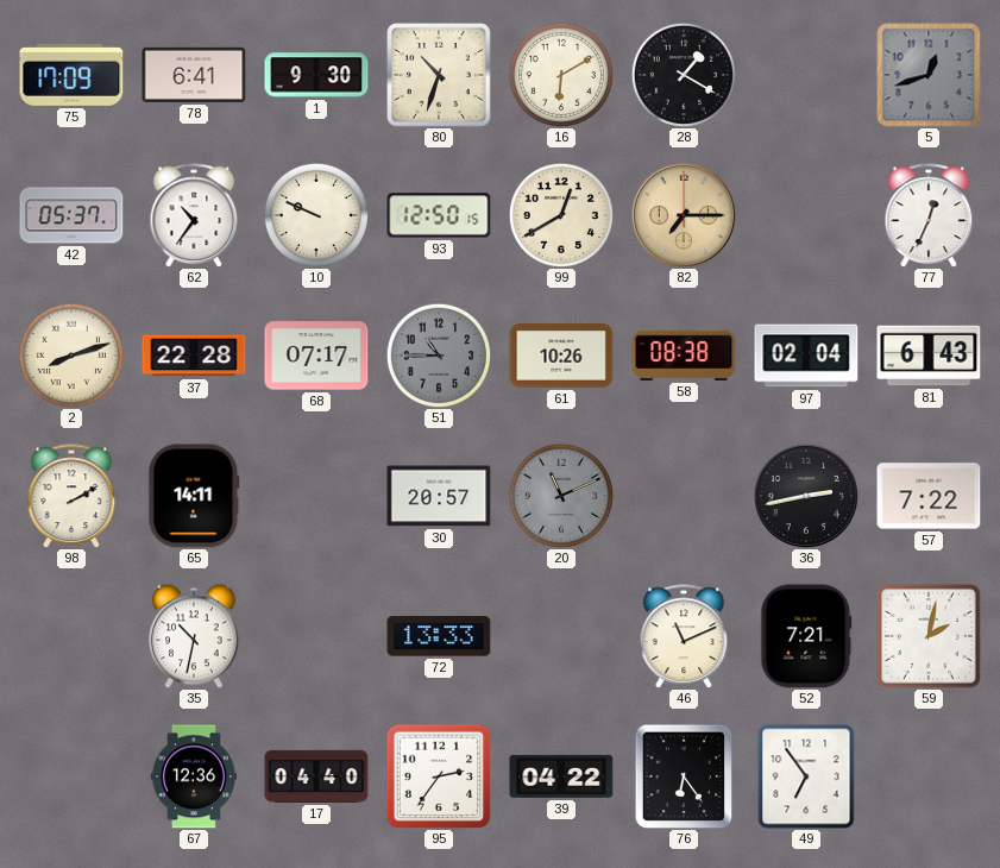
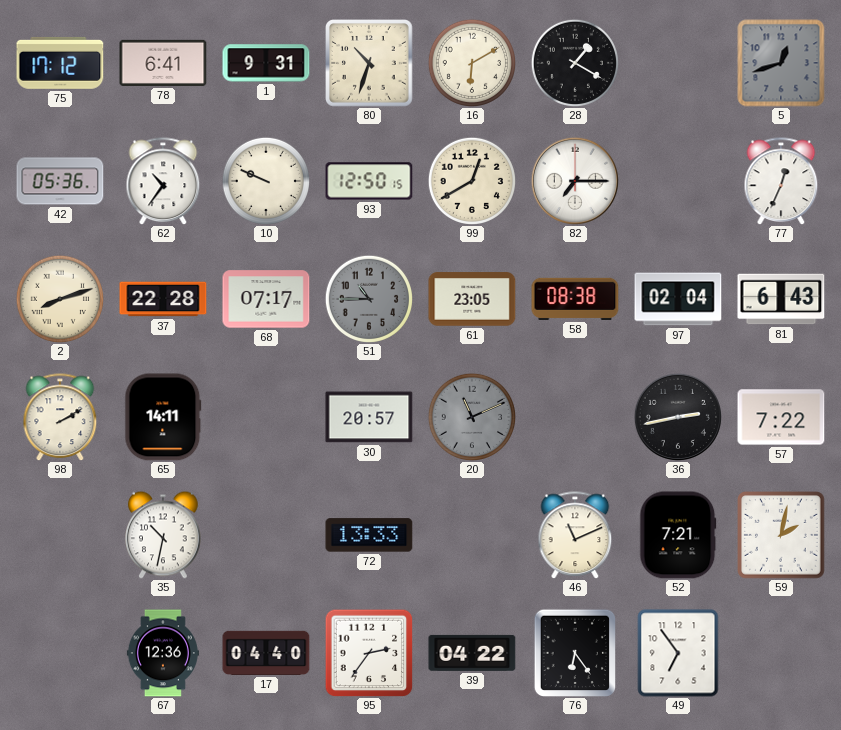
75: 17:09 -> 17:12
1: 9:30 -> 9:31
42: 05:37 -> 05:36
82 dial: champagne -> white
61: 10:26 -> 23:05
